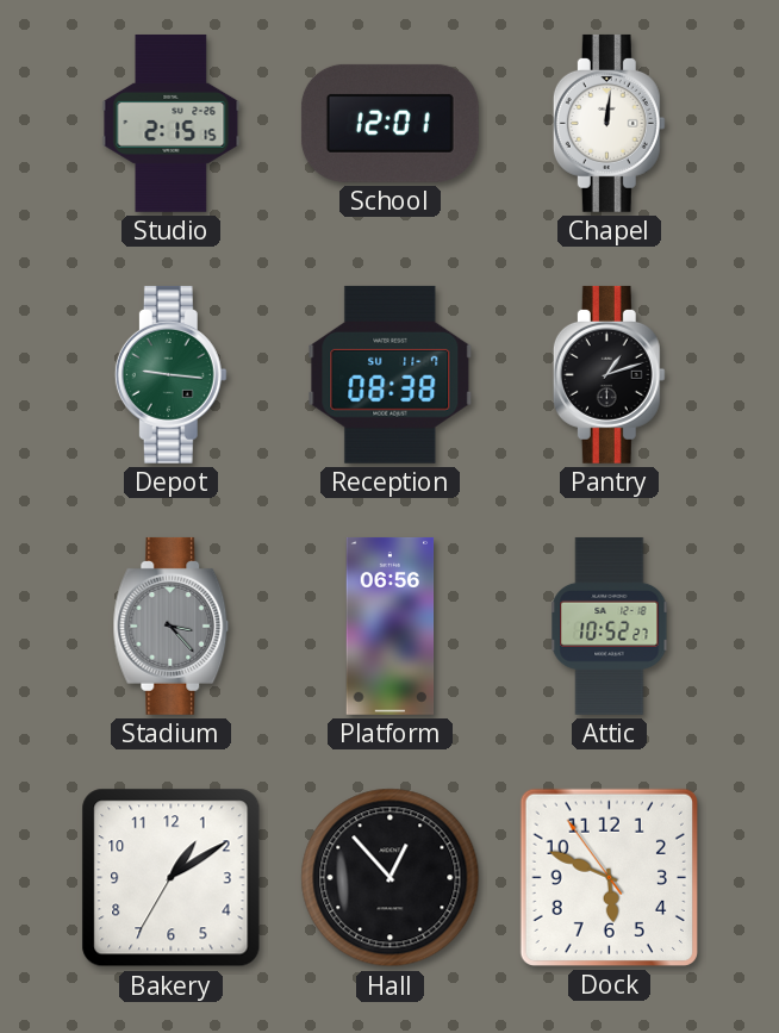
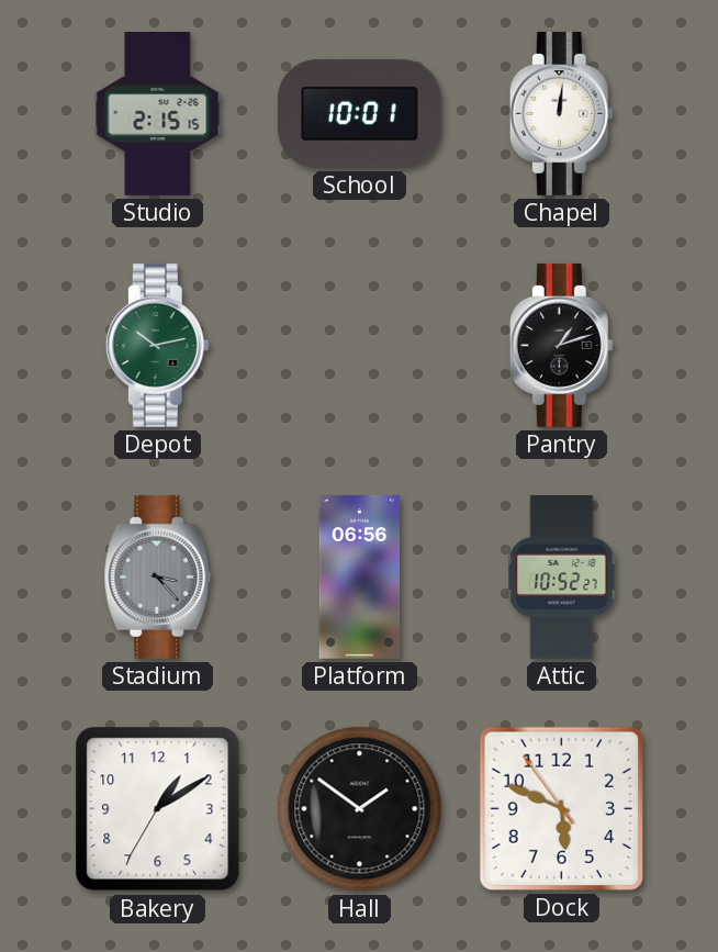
School: 12:01 -> 10:01
Depot: 9:16 -> 10:13
Reception: 08:38 -> none
Hall: 12:53 -> 1:51
